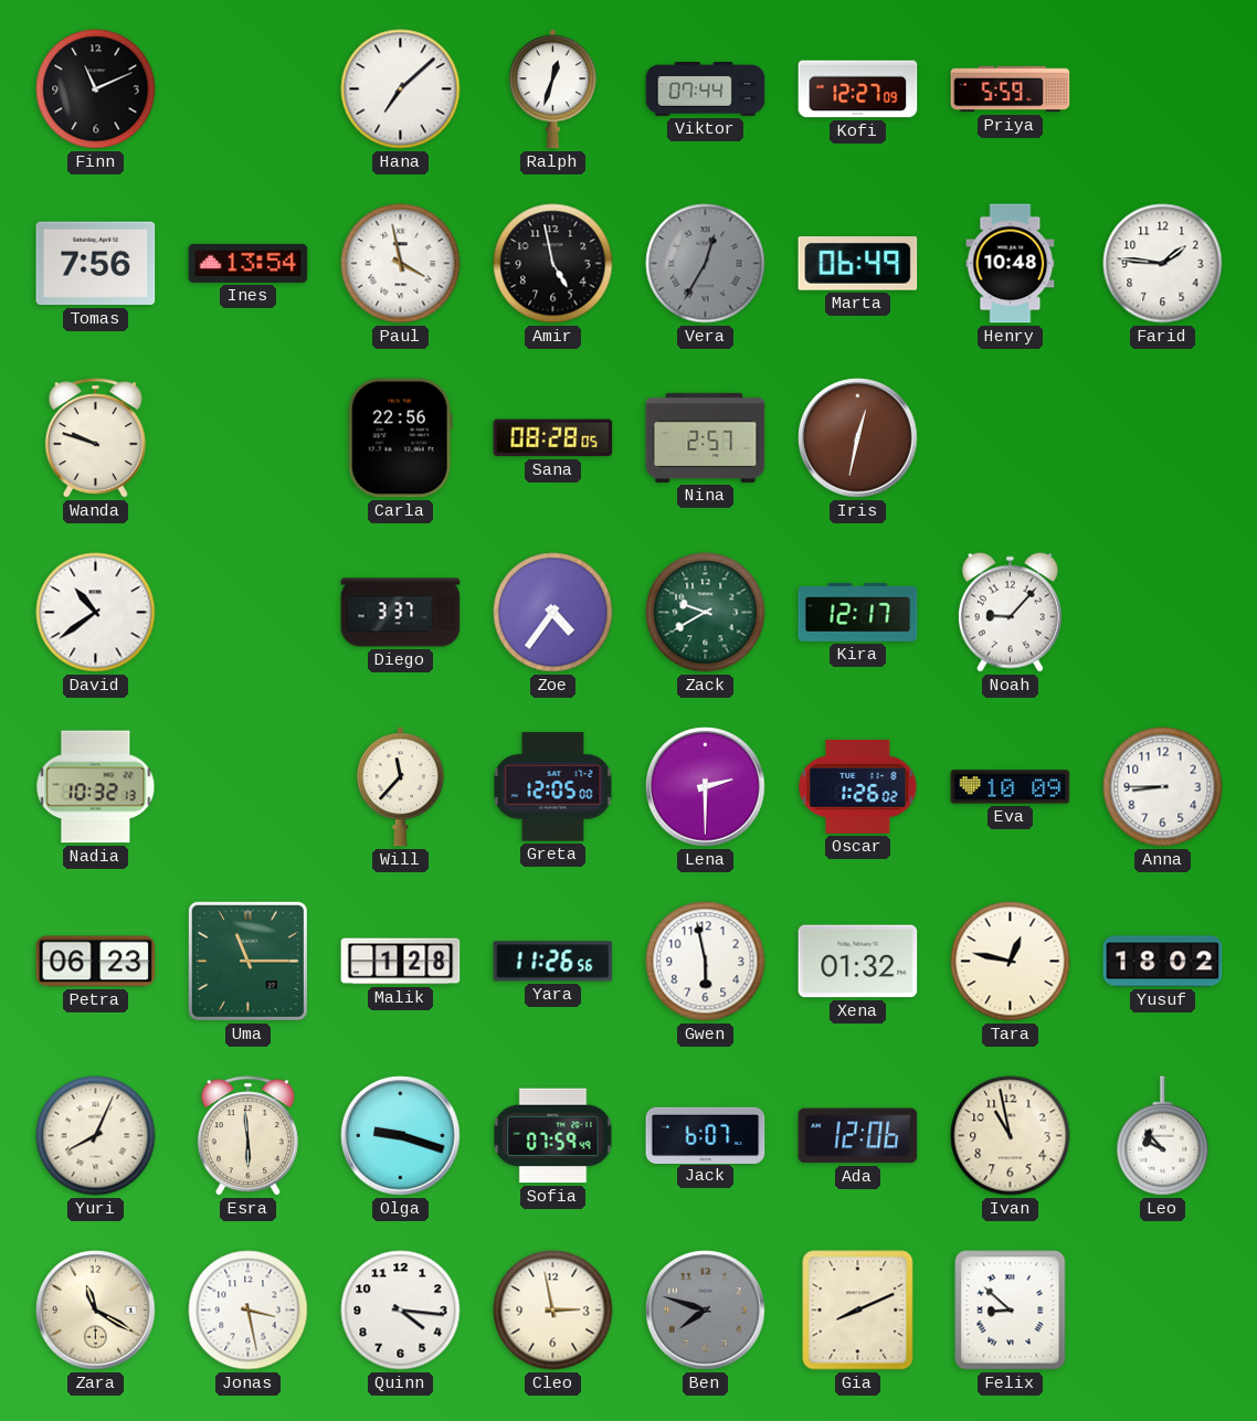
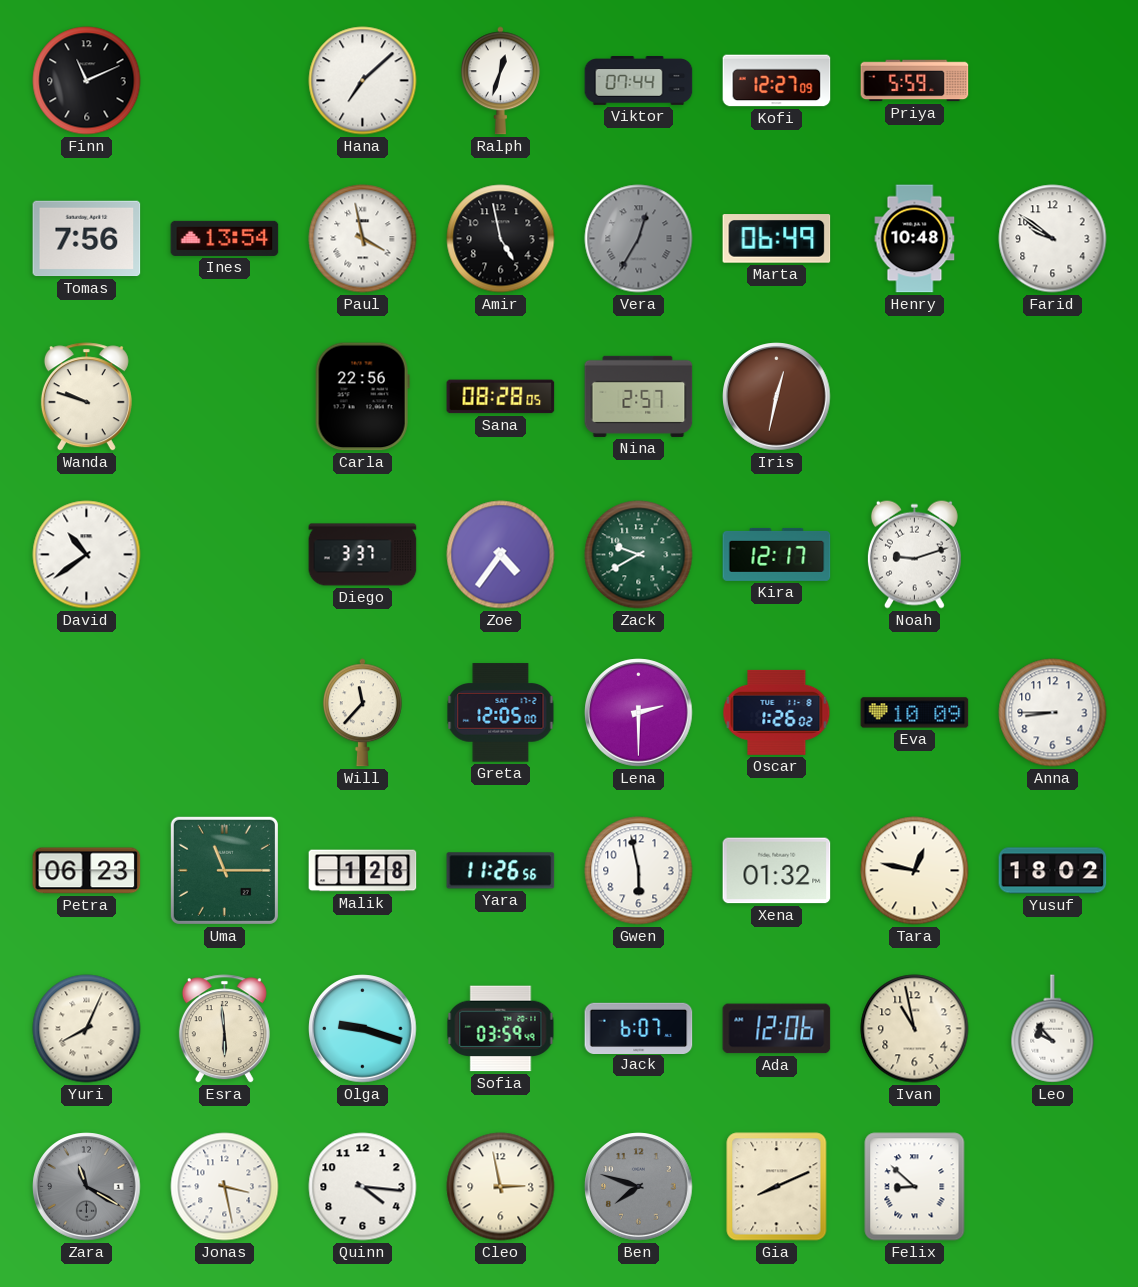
Farid: 1:46 -> 9:51
Noah: 9:07 -> 9:12
Nadia: 10:32 -> none
Sofia: 07:59 -> 03:59
Zara dial: cream -> grey
